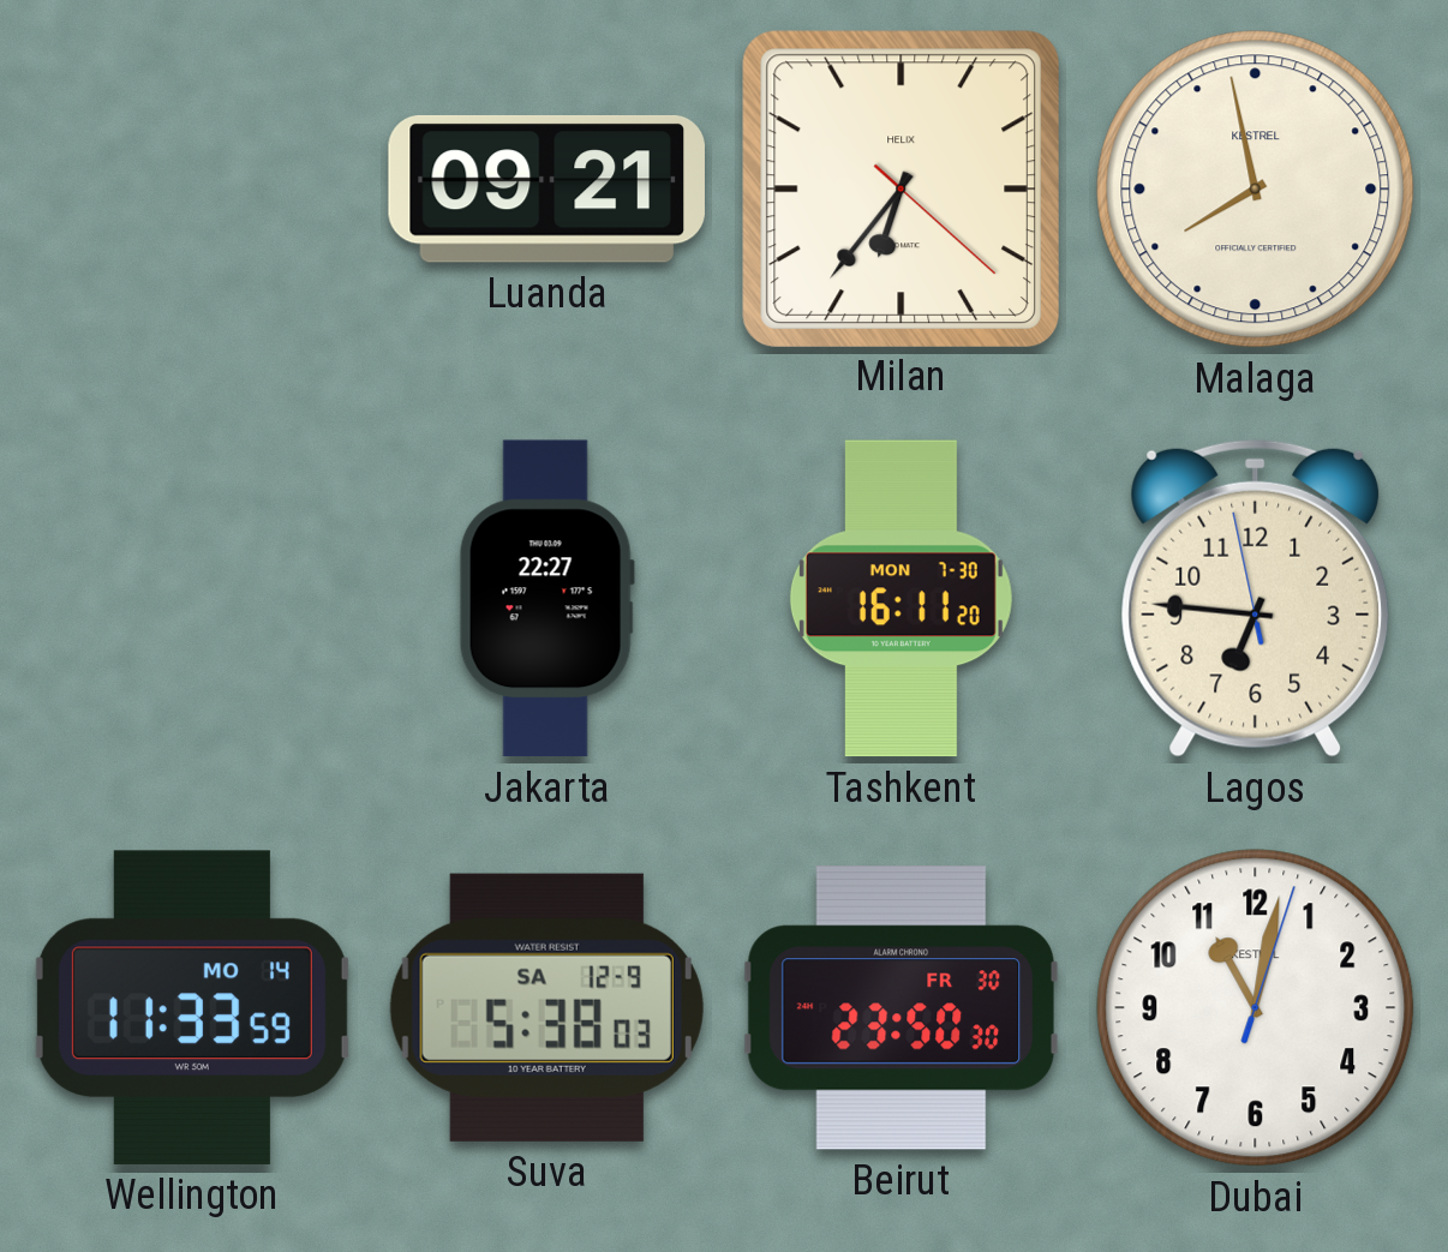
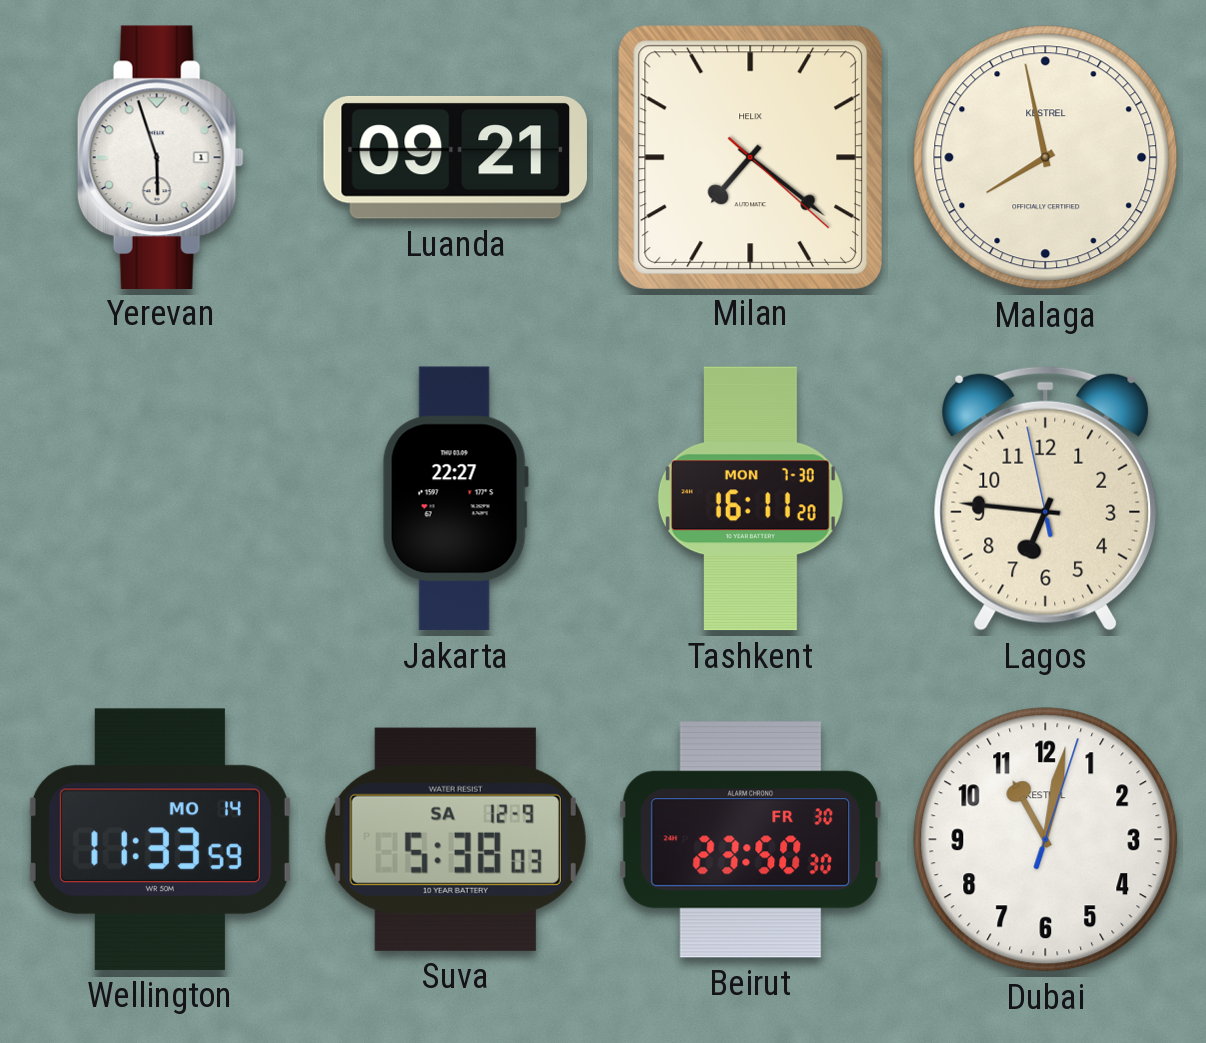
Yerevan: none -> 5:57
Milan: 6:36 -> 7:21
